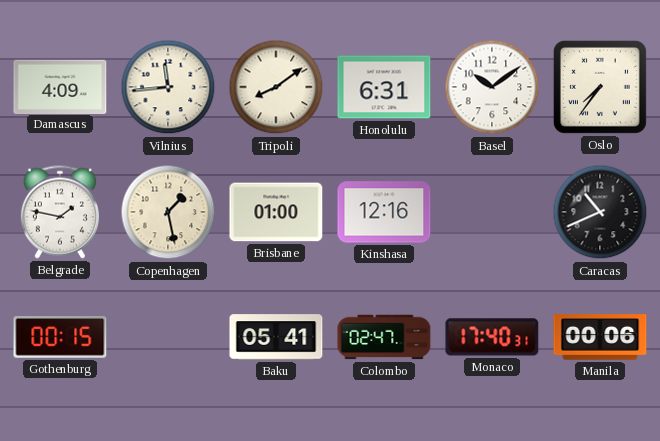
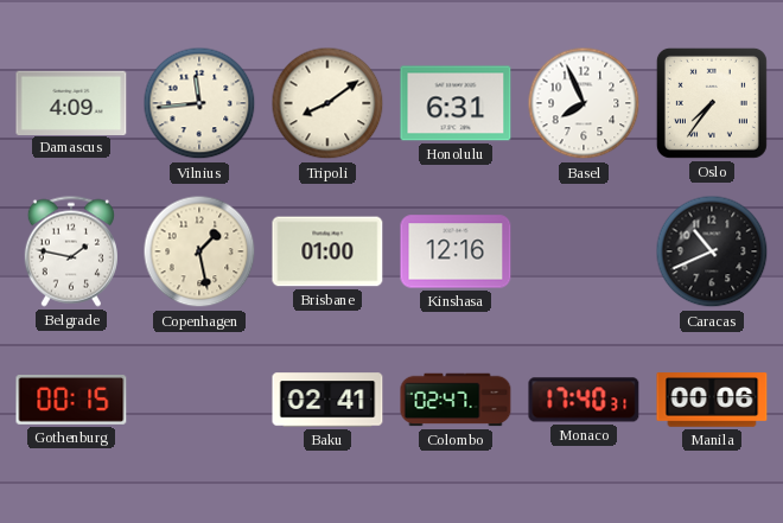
Basel: 10:09 -> 7:56
Baku: 05:41 -> 02:41
